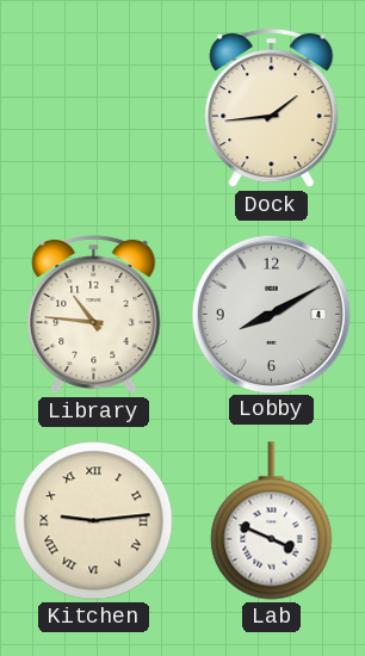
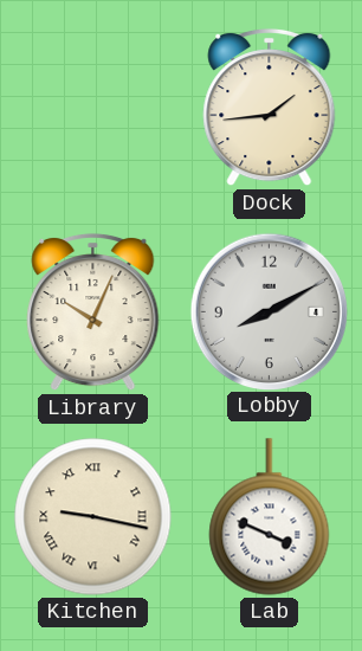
Library: 10:46 -> 10:04
Kitchen: 9:14 -> 9:17
